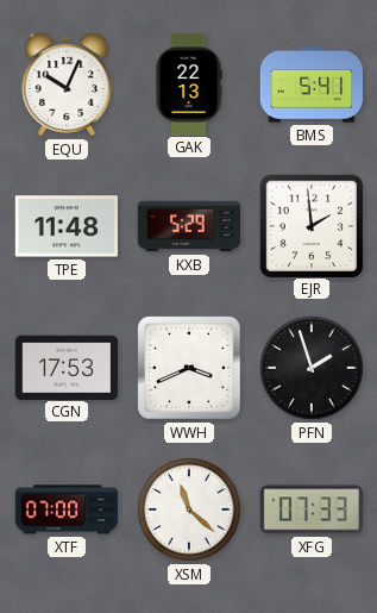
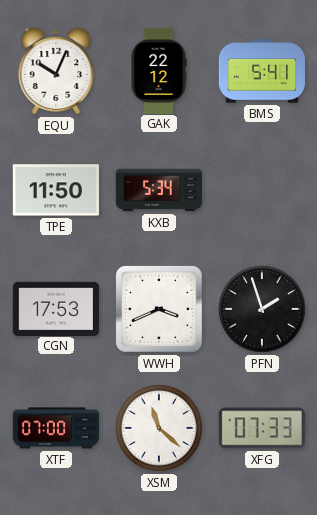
GAK: 22:13 -> 22:12
TPE: 11:48 -> 11:50
KXB: 5:29 -> 5:34
EJR: 1:59 -> none
